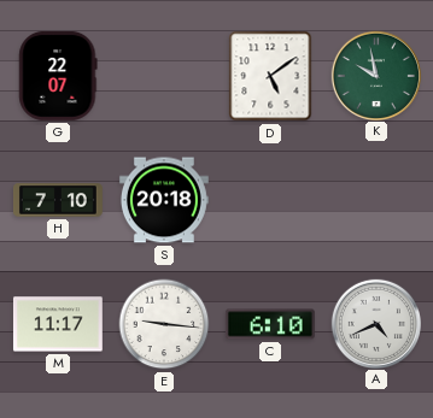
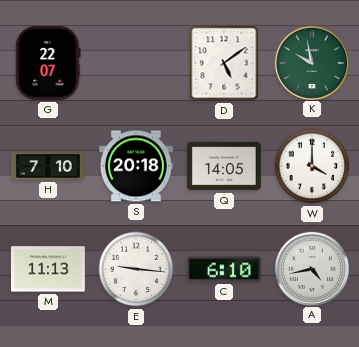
Q: none -> 14:05
W: none -> 4:00
M: 11:17 -> 11:13
A: 4:41 -> 4:43
